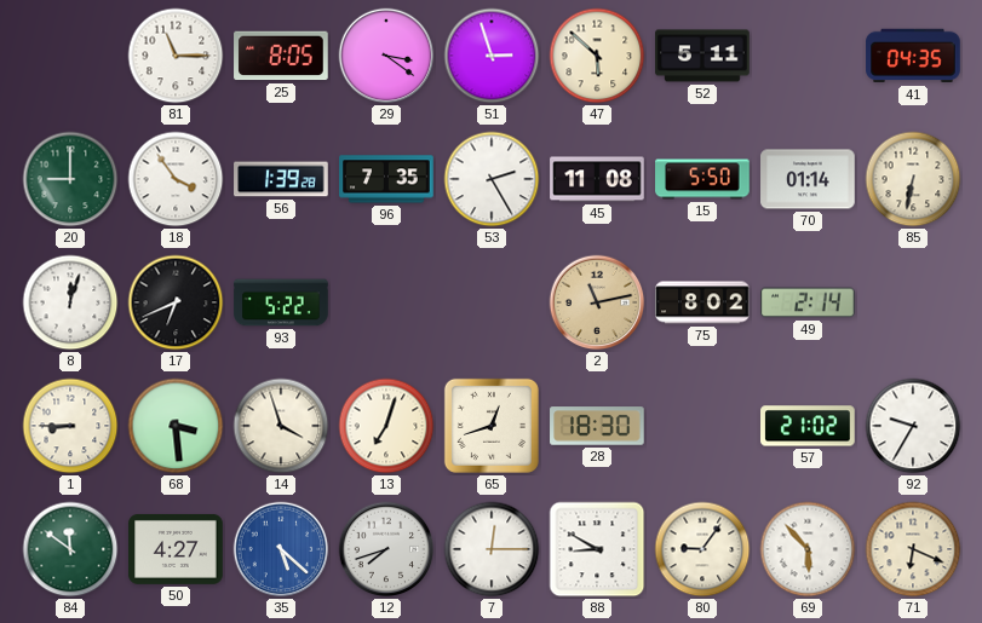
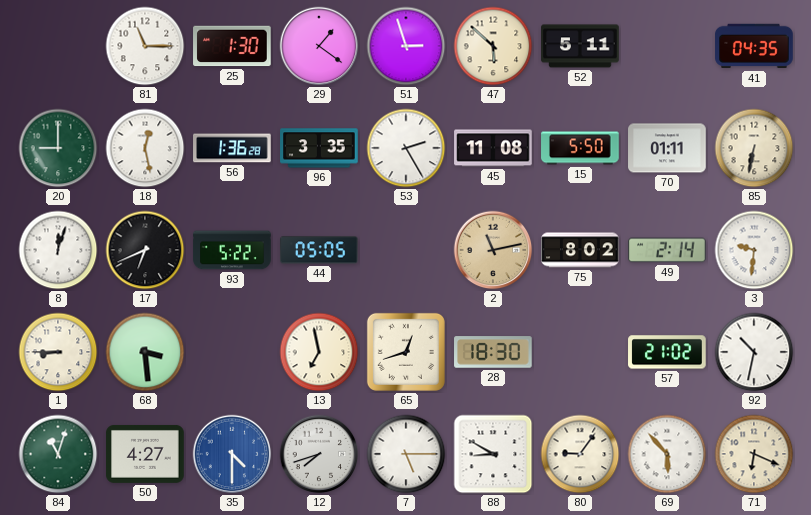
25: 8:05 -> 1:30
29: 3:21 -> 1:21
18: 3:54 -> 12:28
56: 1:39 -> 1:36
96: 7:35 -> 3:35
70: 01:14 -> 01:11
44: none -> 05:05
3: none -> 9:31
14: 3:57 -> none
13: 7:03 -> 6:58
92: 9:35 -> 10:32
84: 11:51 -> 11:03
35: 5:22 -> 4:30
7: 12:15 -> 5:15
